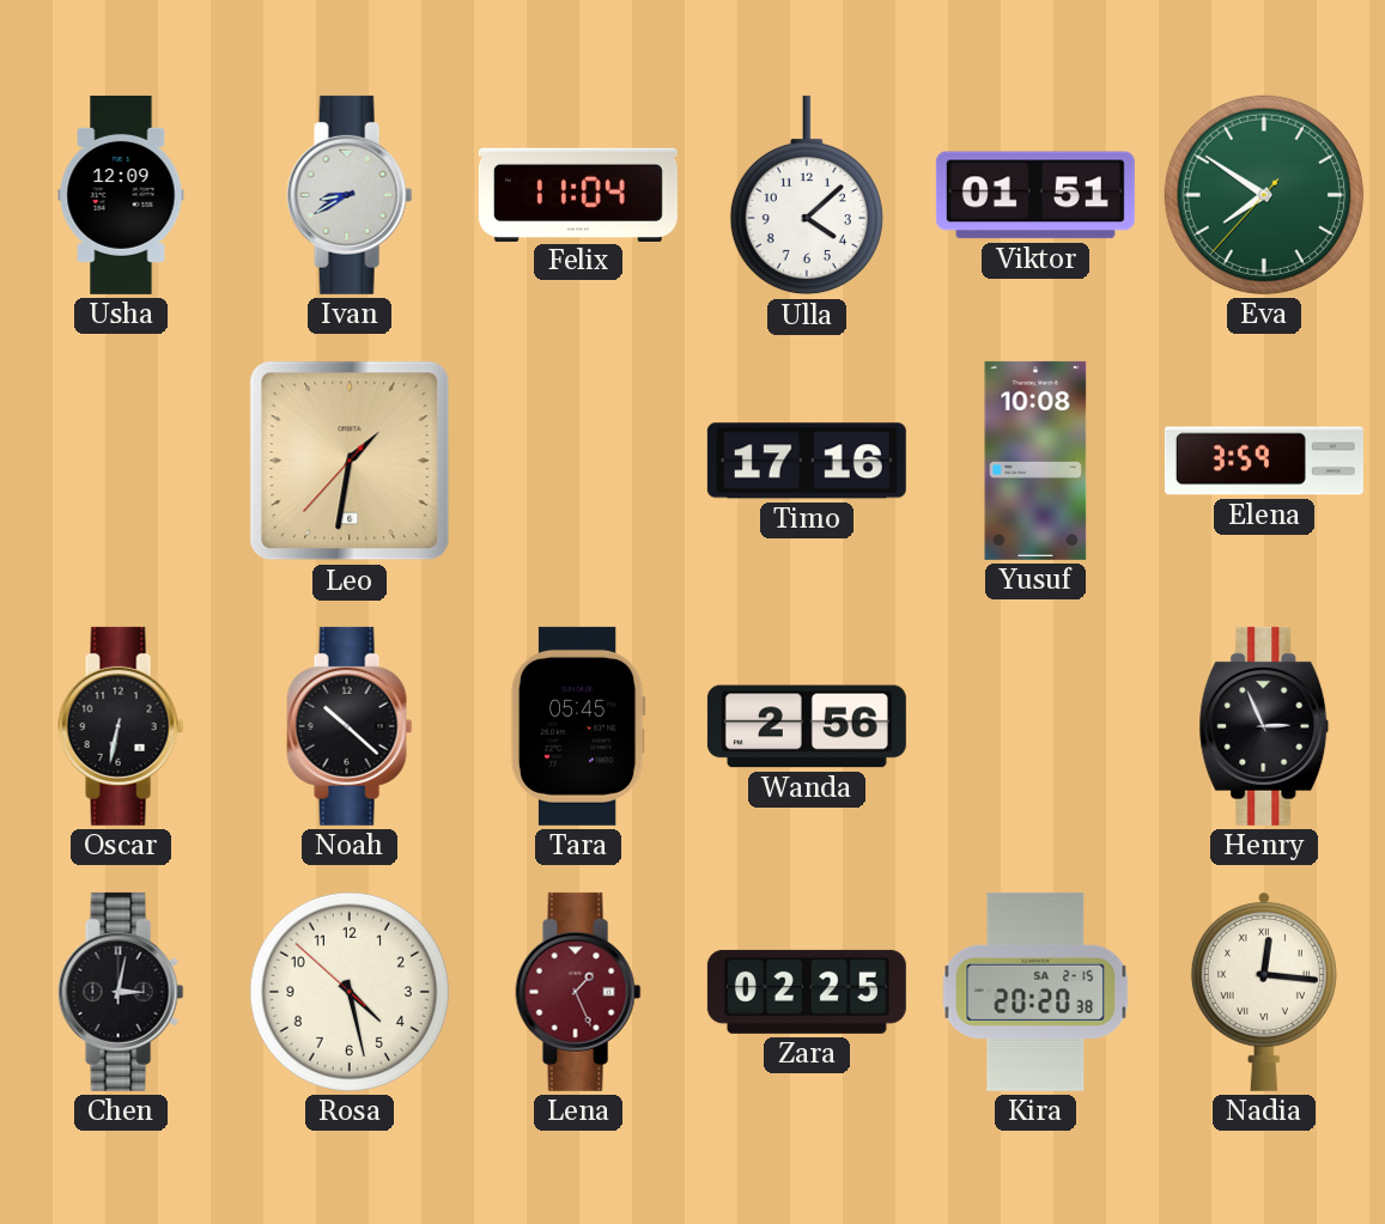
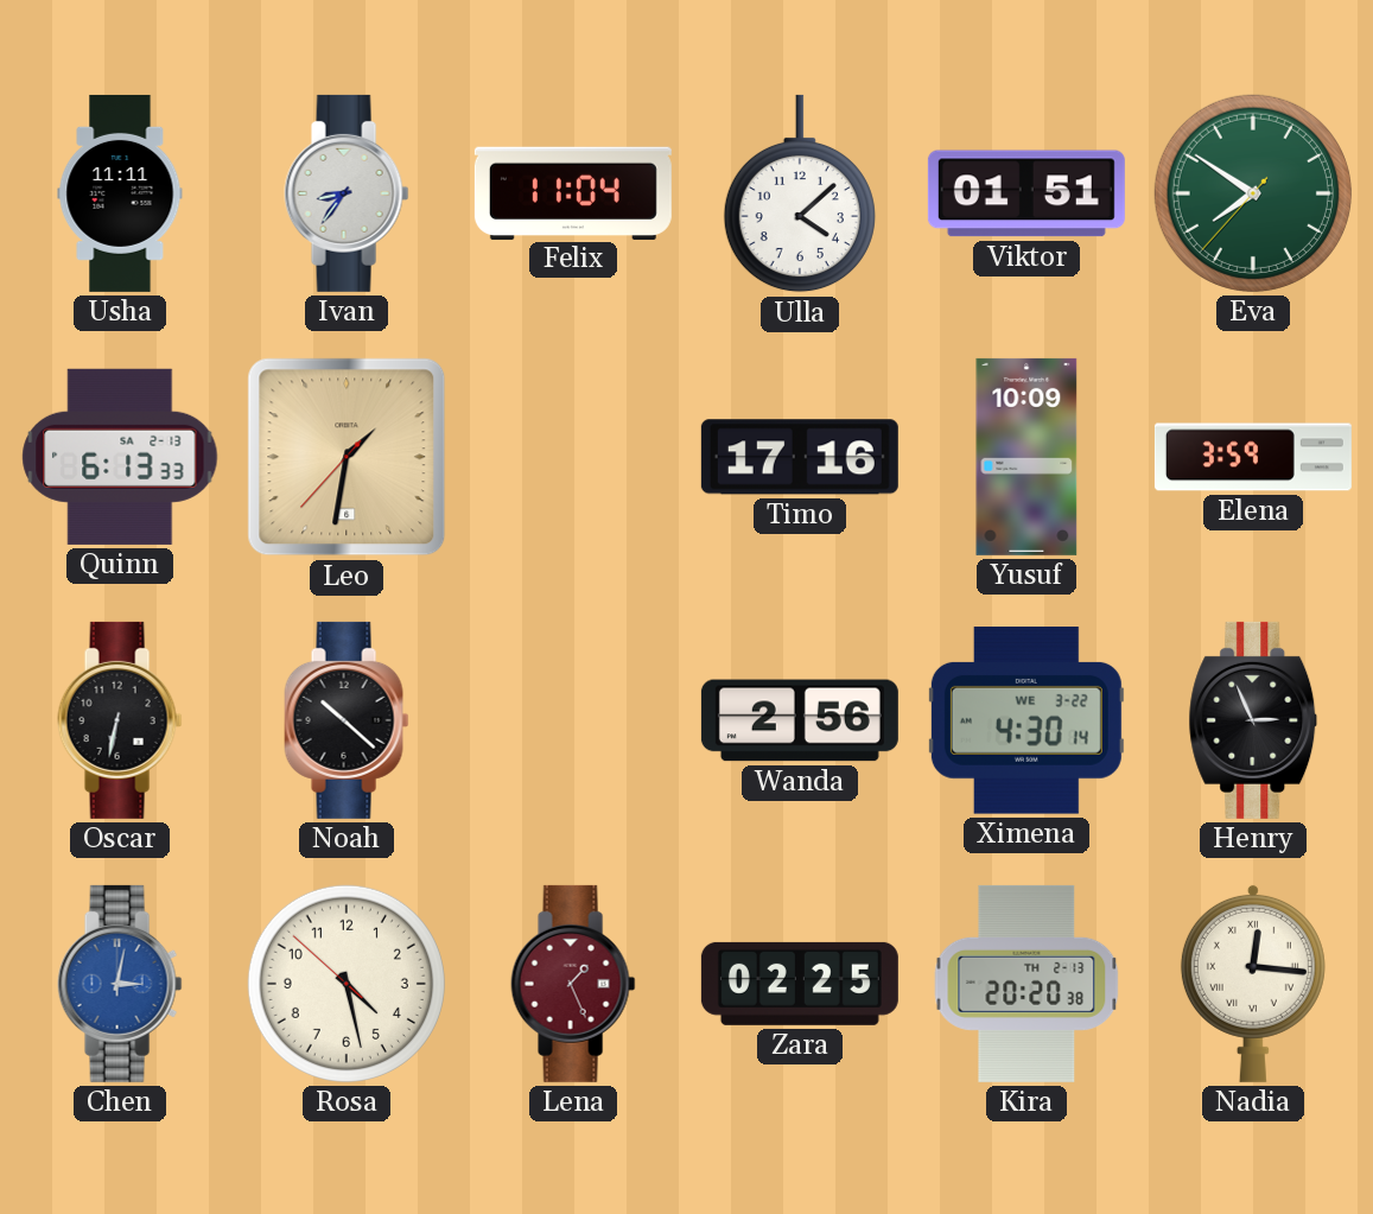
Usha: 12:09 -> 11:11
Ivan: 8:40 -> 8:36
Quinn: none -> 6:13
Yusuf: 10:08 -> 10:09
Tara: 05:45 -> none
Ximena: none -> 4:30
Chen dial: black -> blue
Kira date: SA 2-15 -> TH 2-13
